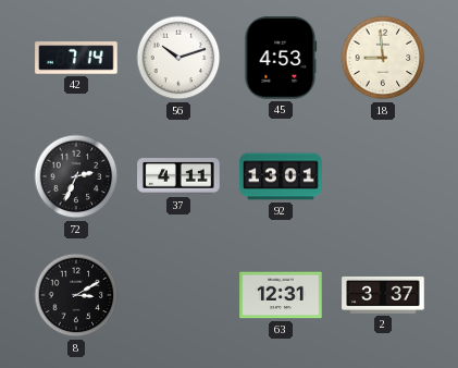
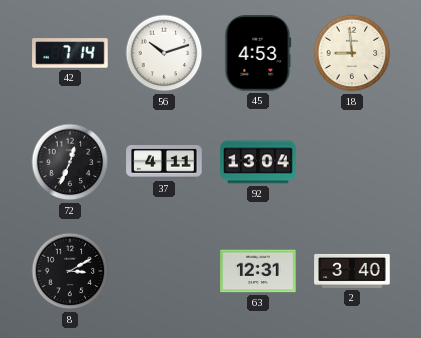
72: 2:34 -> 12:34
92: 13:01 -> 13:04
2: 3:37 -> 3:40
